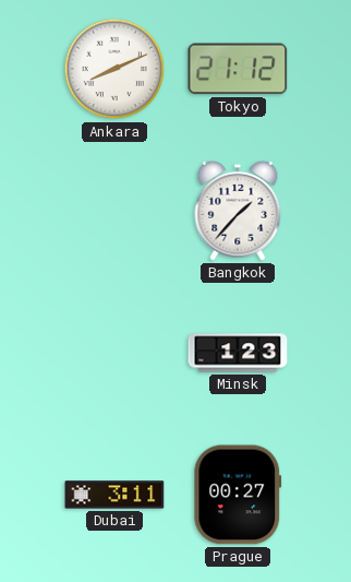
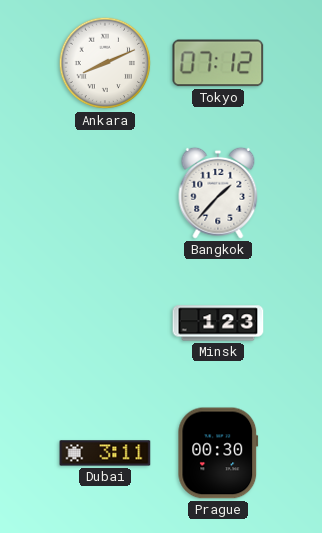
Tokyo: 21:12 -> 07:12
Prague: 00:27 -> 00:30
